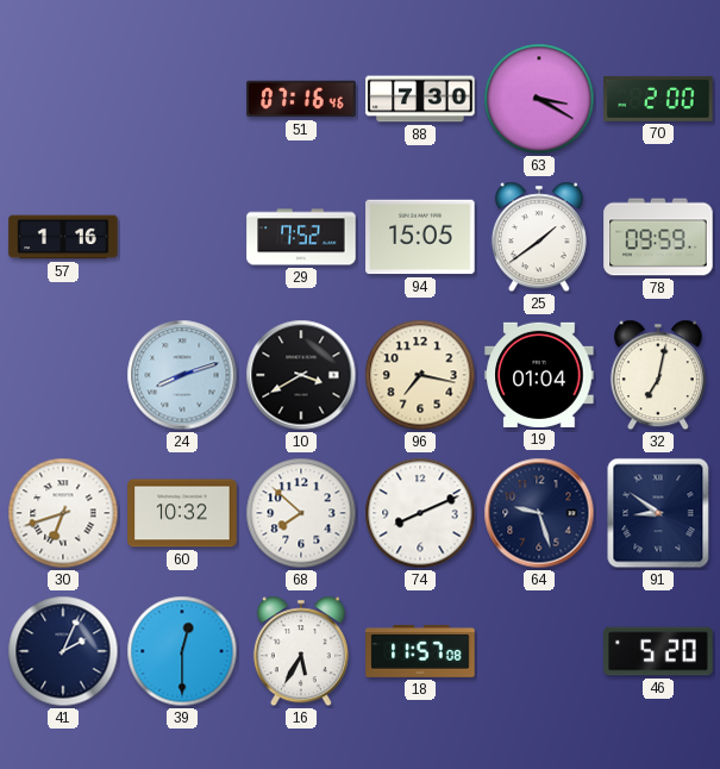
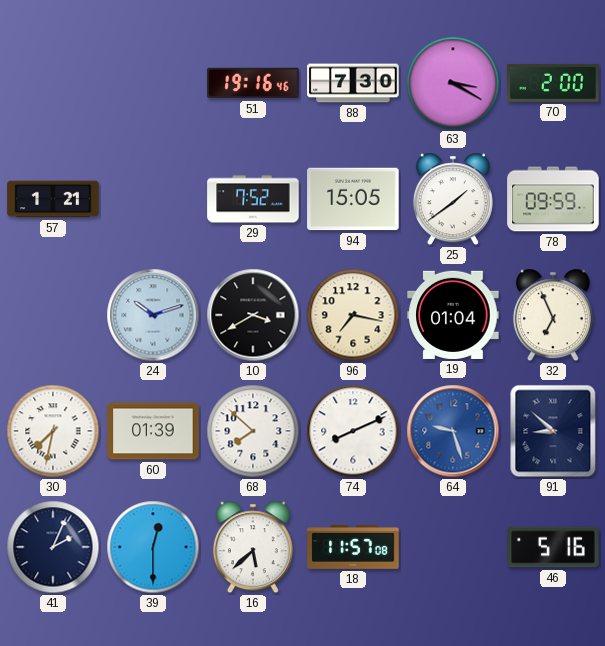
51: 07:16 -> 19:16
57: 1:16 -> 1:21
24: 8:12 -> 10:12
32: 7:02 -> 6:56
30: 6:42 -> 7:32
60: 10:32 -> 01:39
64 dial: navy -> blue
91: 8:51 -> 8:52
16: 5:35 -> 5:38
46: 5:20 -> 5:16
